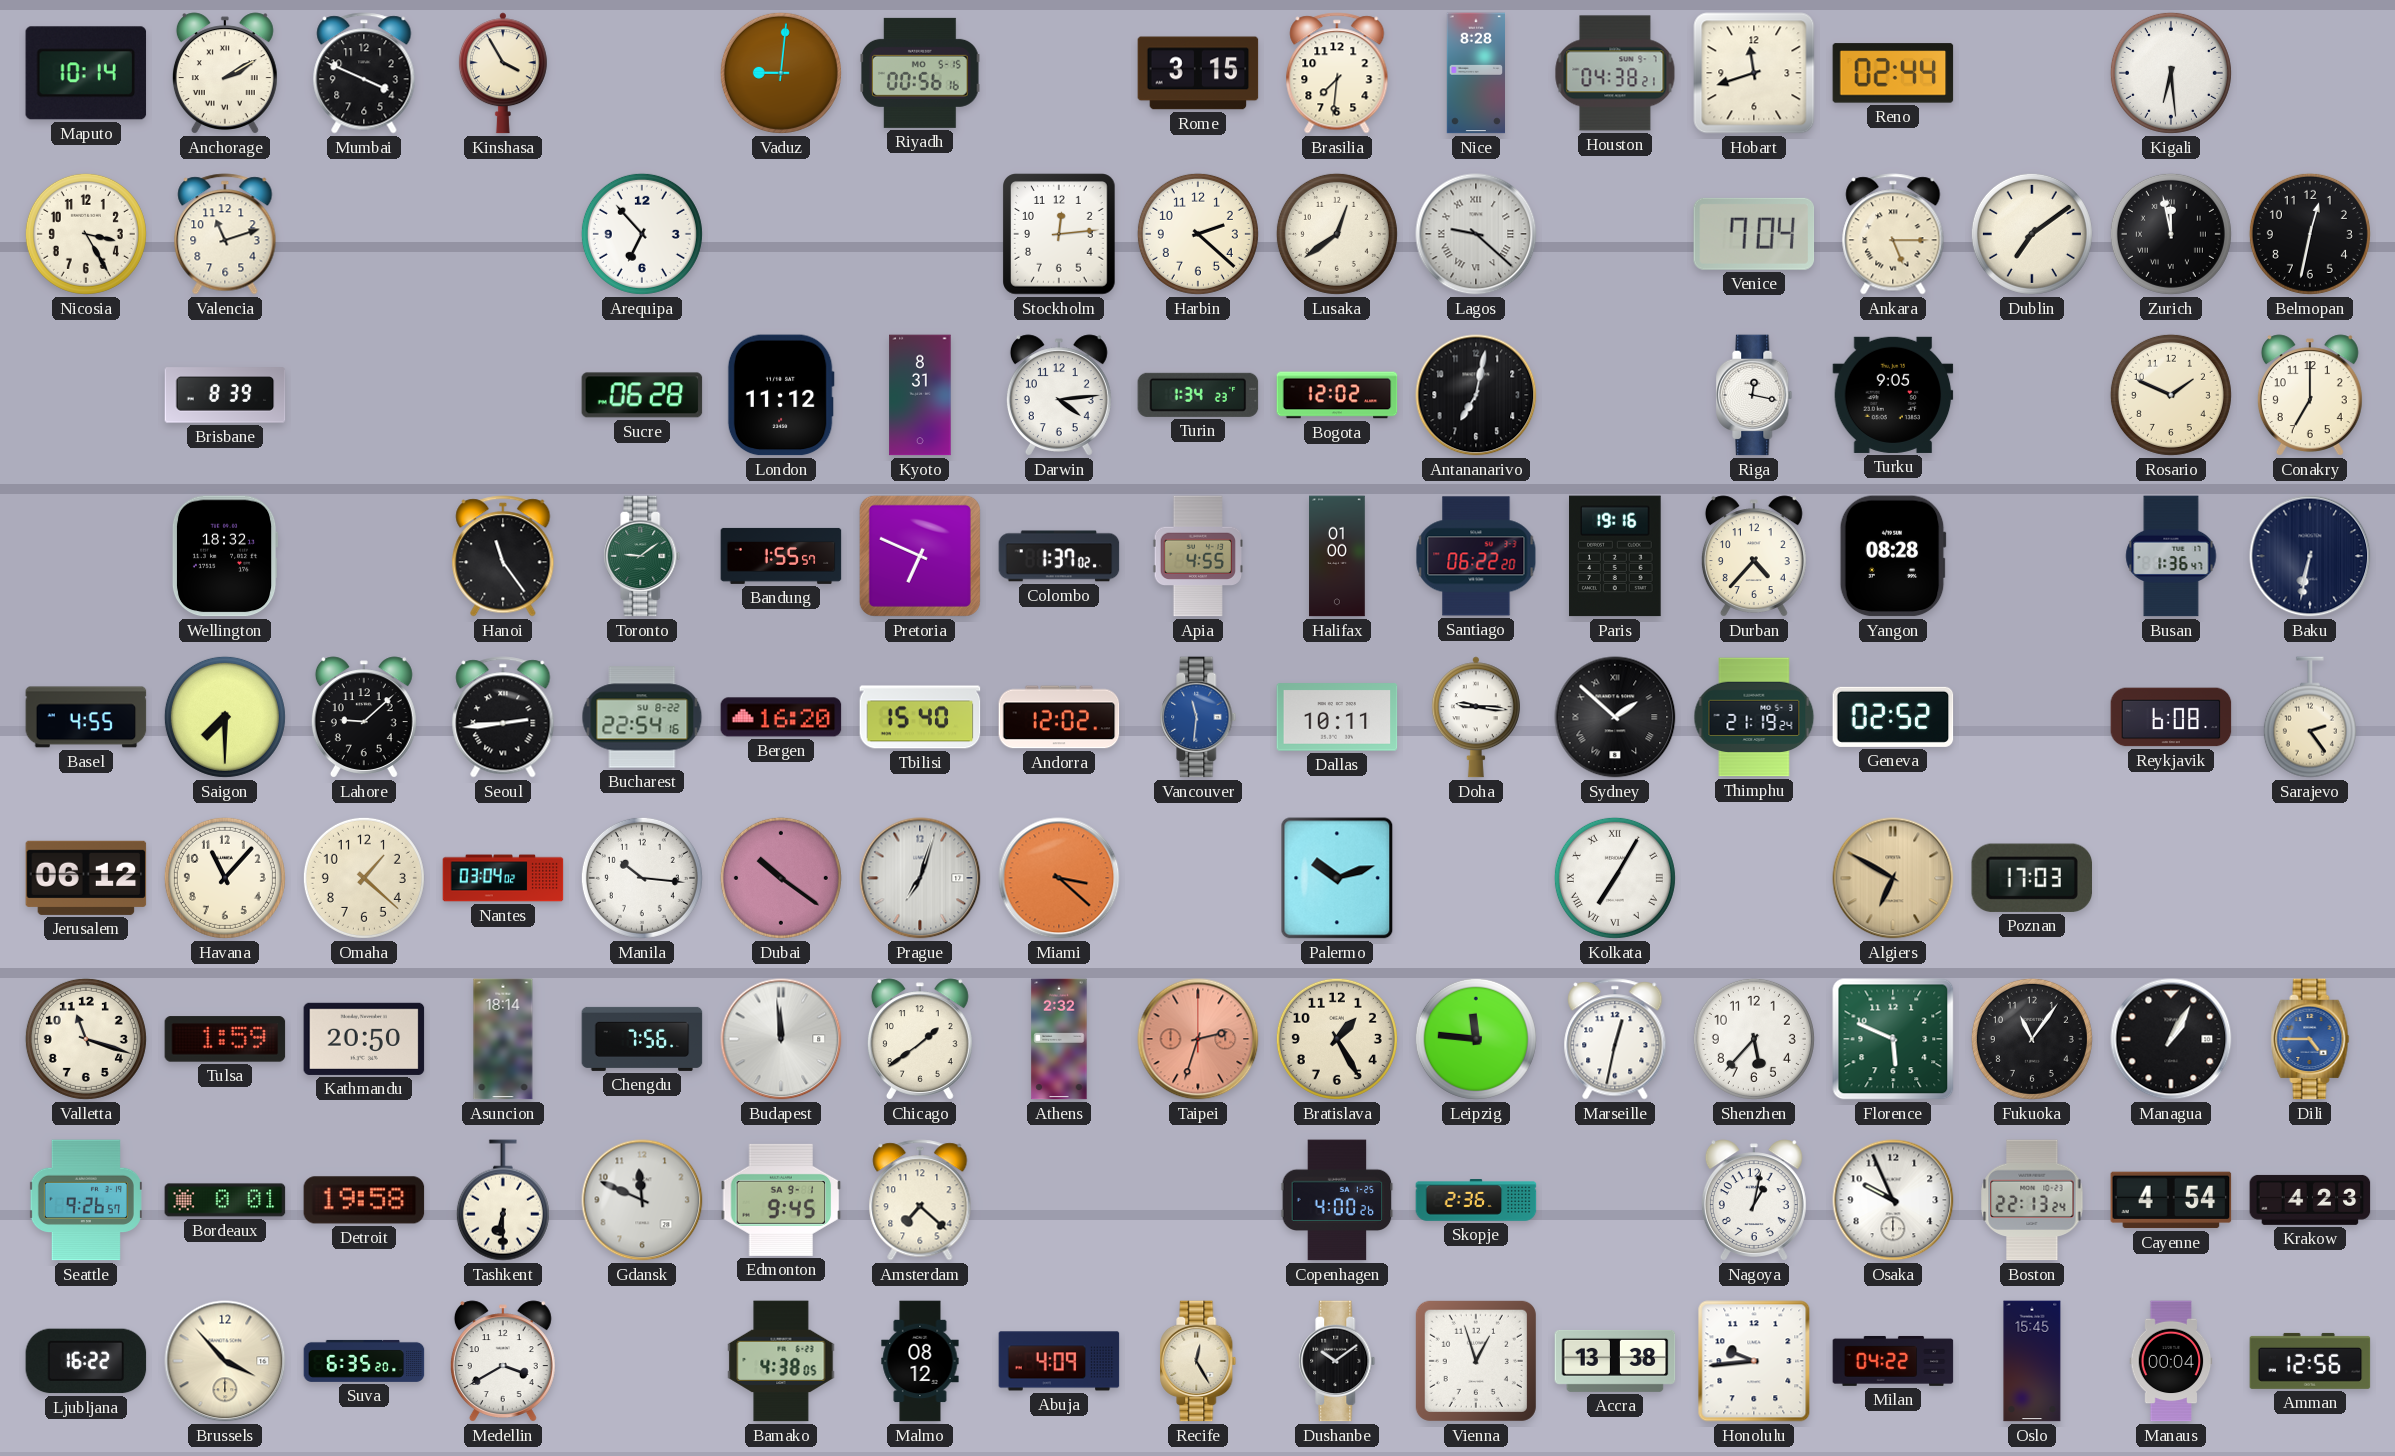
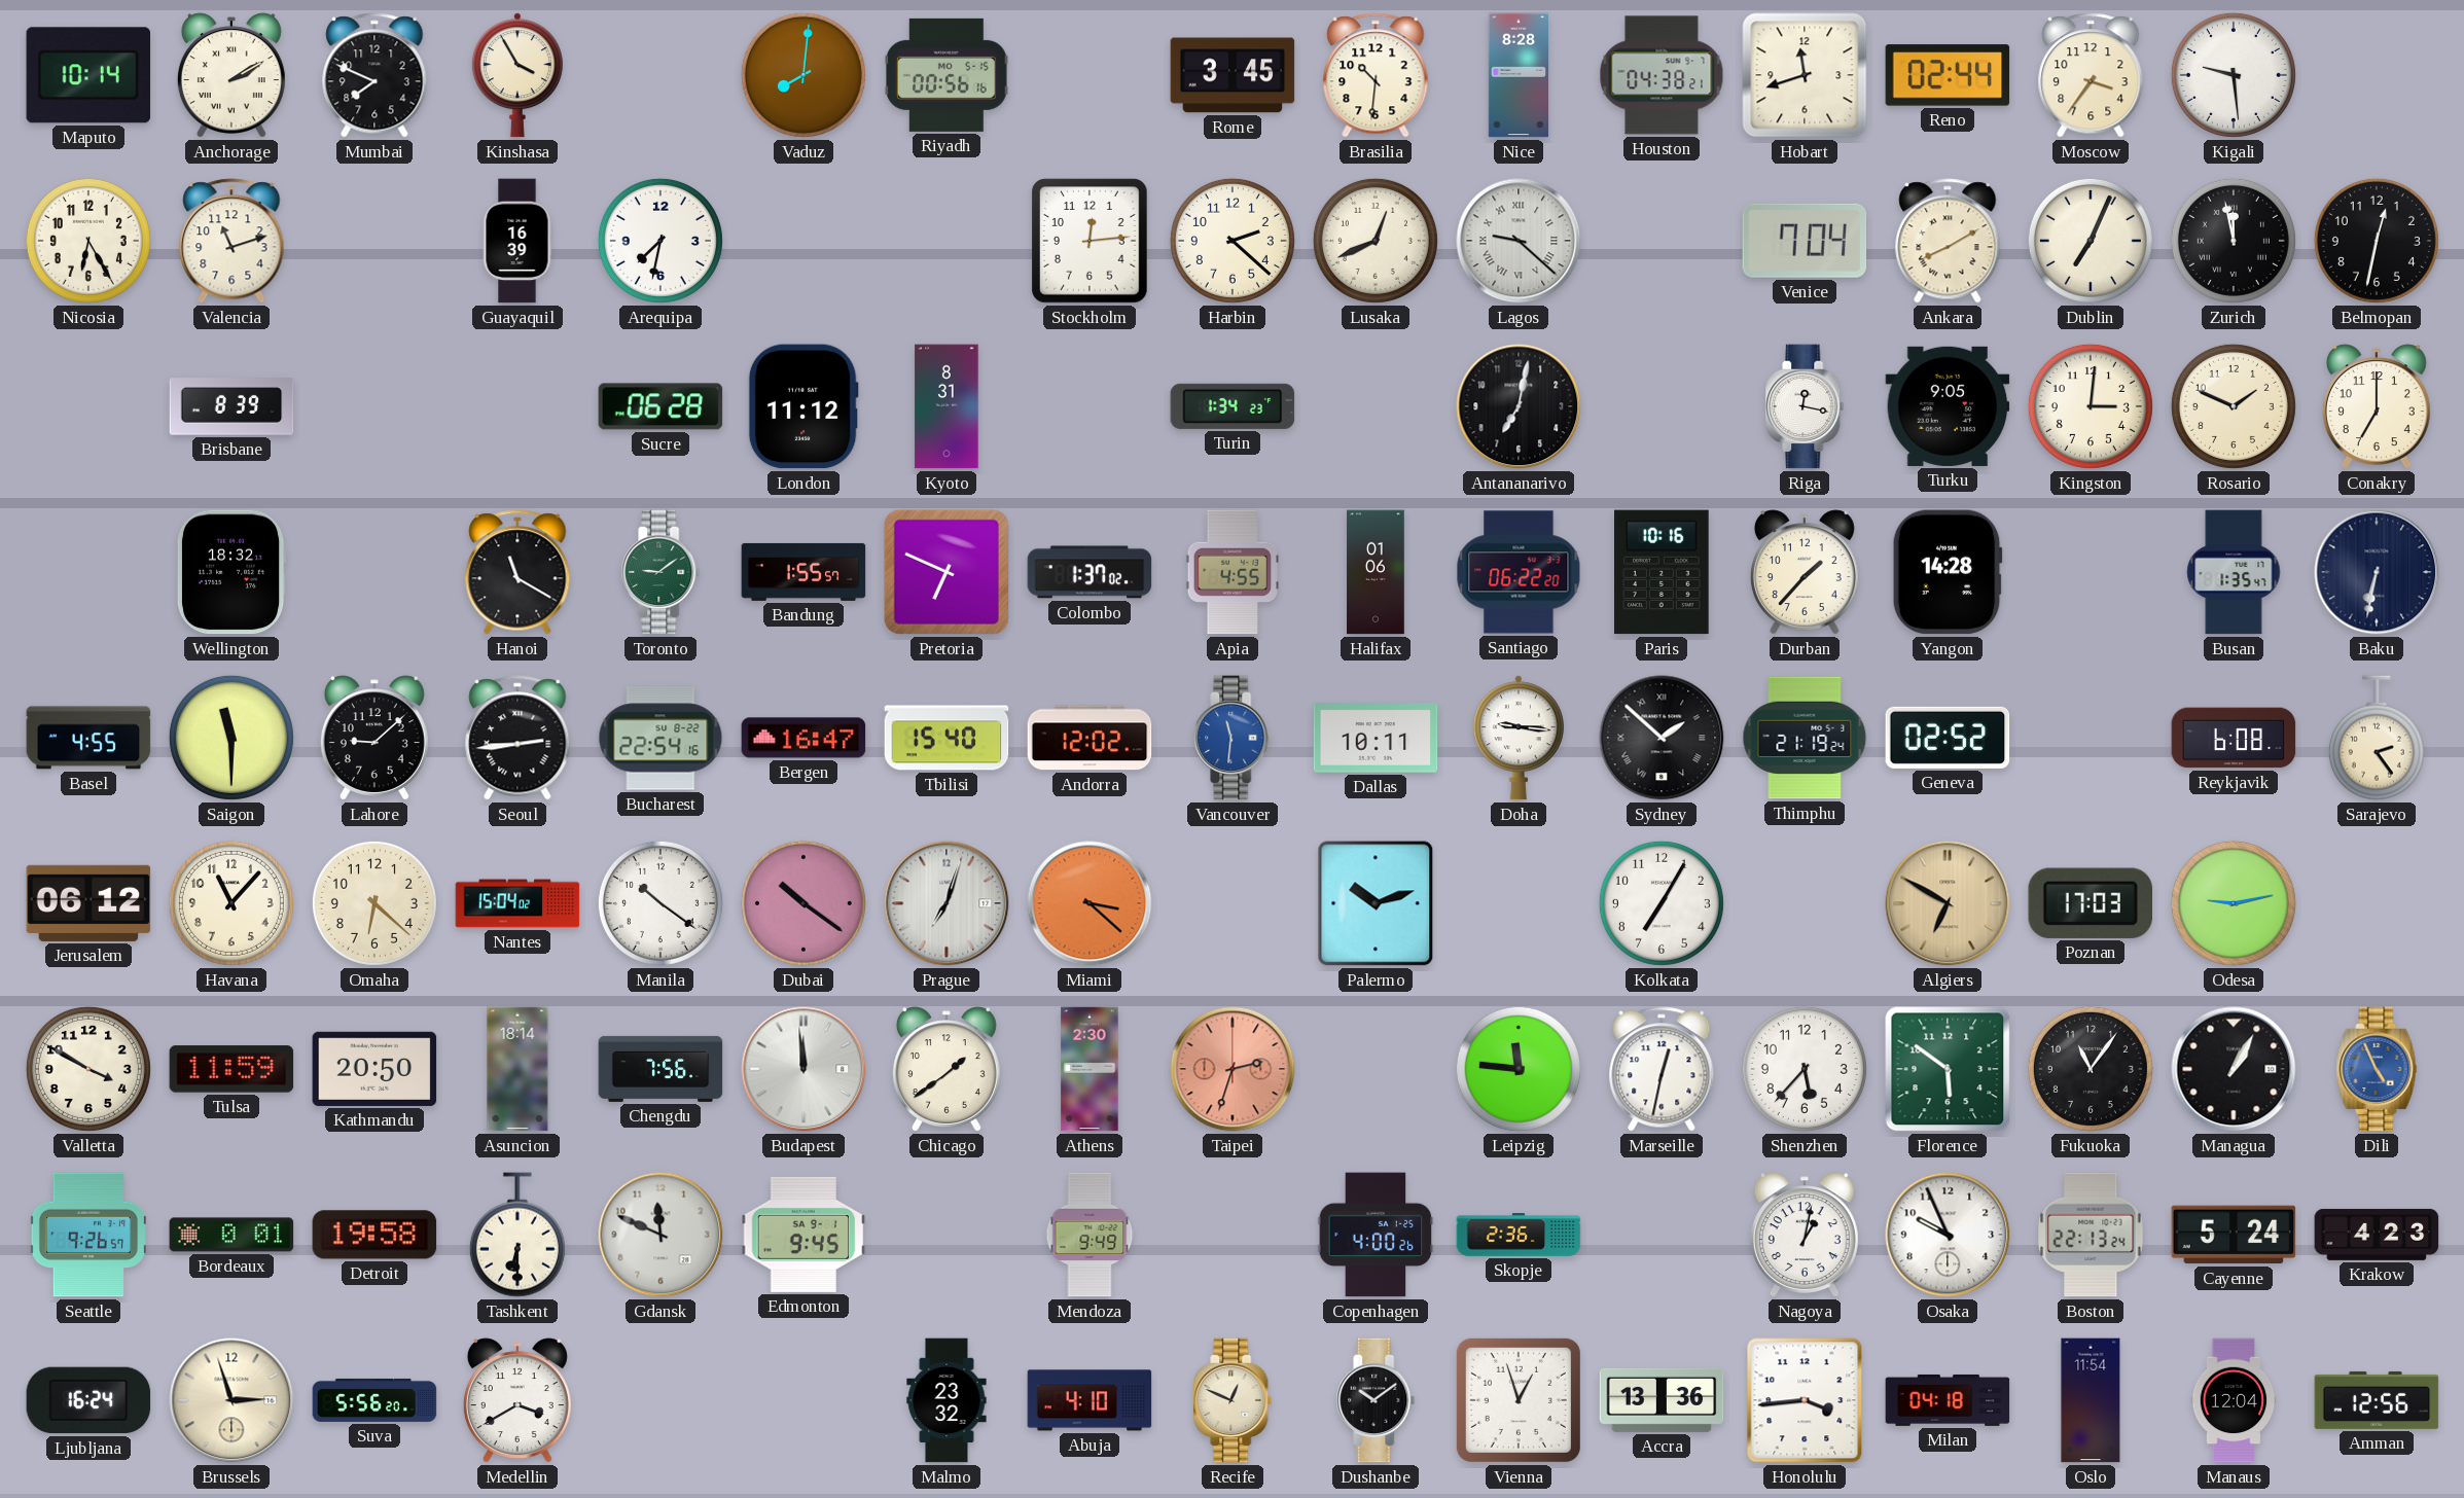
Mumbai: 3:49 -> 7:49
Vaduz: 9:01 -> 8:01
Rome: 3:15 -> 3:45
Brasilia: 7:31 -> 10:31
Moscow: none -> 3:36
Kigali: 6:29 -> 9:29
Nicosia: 3:25 -> 6:25
Guayaquil: none -> 16:39
Arequipa: 6:53 -> 7:32
Lusaka: 12:39 -> 12:41
Ankara: 5:15 -> 8:10
Dublin: 7:09 -> 7:04
Darwin: 4:14 -> none
Bogota: 12:02 -> none
Kingston: none -> 3:01
Hanoi: 11:24 -> 11:20
Halifax: 01:00 -> 01:06
Paris: 19:16 -> 10:16
Durban: 4:37 -> 1:37
Yangon: 08:28 -> 14:28
Busan: 1:36 -> 1:35
Saigon: 7:30 -> 11:30
Bergen: 16:20 -> 16:47
Omaha: 1:22 -> 6:22
Nantes: 03:04 -> 15:04
Manila: 10:16 -> 10:21
Kolkata numerals: Roman -> Arabic
Odesa: none -> 9:13
Valletta: 11:18 -> 3:50
Tulsa: 1:59 -> 11:59
Athens: 2:32 -> 2:30
Bratislava: 1:25 -> none
Florence: 5:49 -> 5:51
Dili: 4:45 -> 4:56
Amsterdam: 7:22 -> none
Mendoza: none -> 9:49
Cayenne: 4:54 -> 5:24
Ljubljana: 16:22 -> 16:24
Brussels: 3:53 -> 2:57
Suva: 6:35 -> 5:56
Bamako: 4:38 -> none
Malmo: 08:12 -> 23:32
Abuja: 4:09 -> 4:10
Recife: 12:25 -> 12:49
Accra: 13:38 -> 13:36
Honolulu: 9:44 -> 3:44
Milan: 04:22 -> 04:18
Oslo: 15:45 -> 11:54
Manaus: 00:04 -> 12:04
